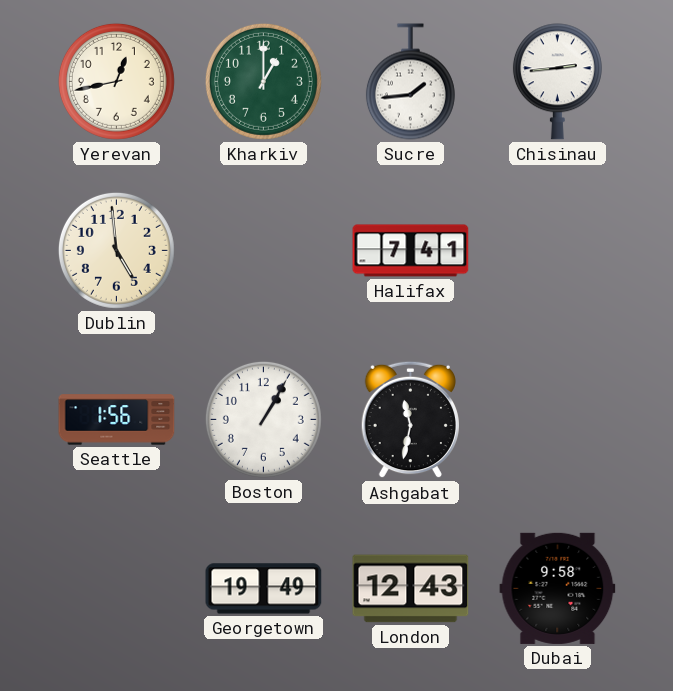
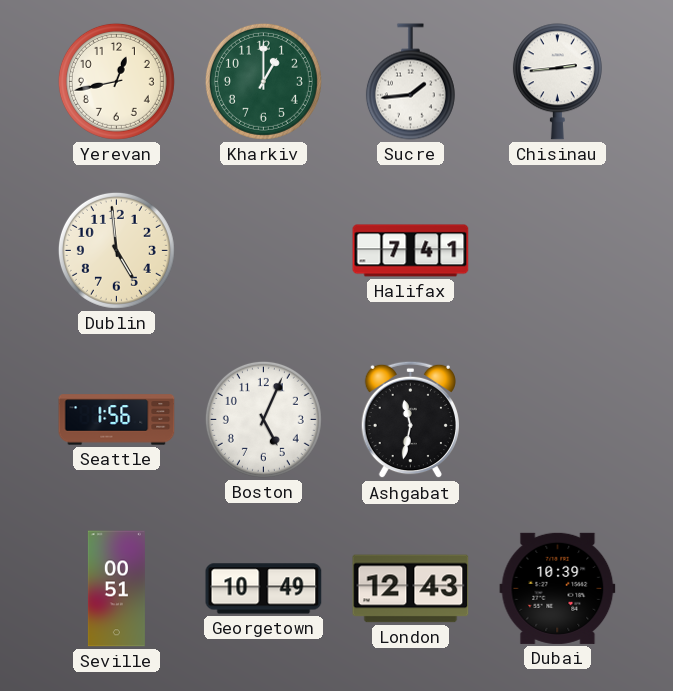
Boston: 1:05 -> 5:04
Seville: none -> 00:51
Georgetown: 19:49 -> 10:49
Dubai: 9:58 -> 10:39
